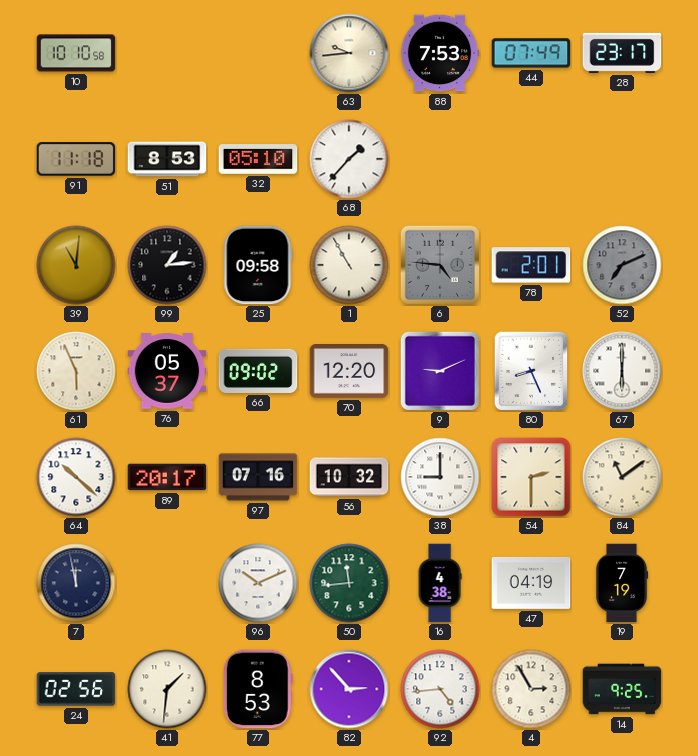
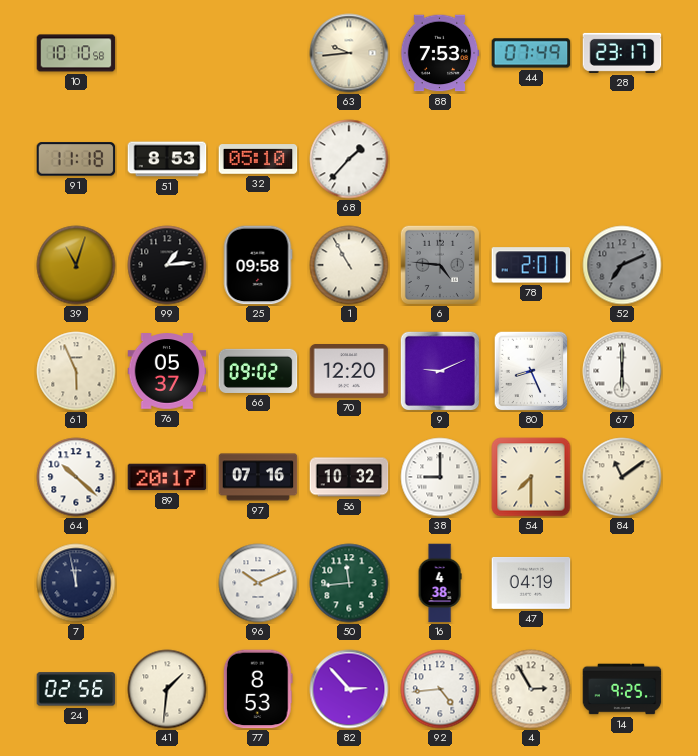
39: 11:01 -> 11:03
54: 2:30 -> 7:30
19: 7:19 -> none
